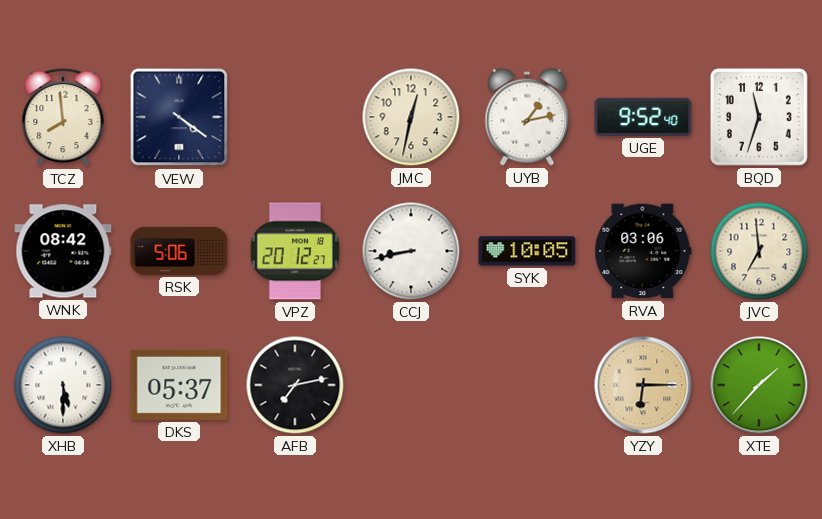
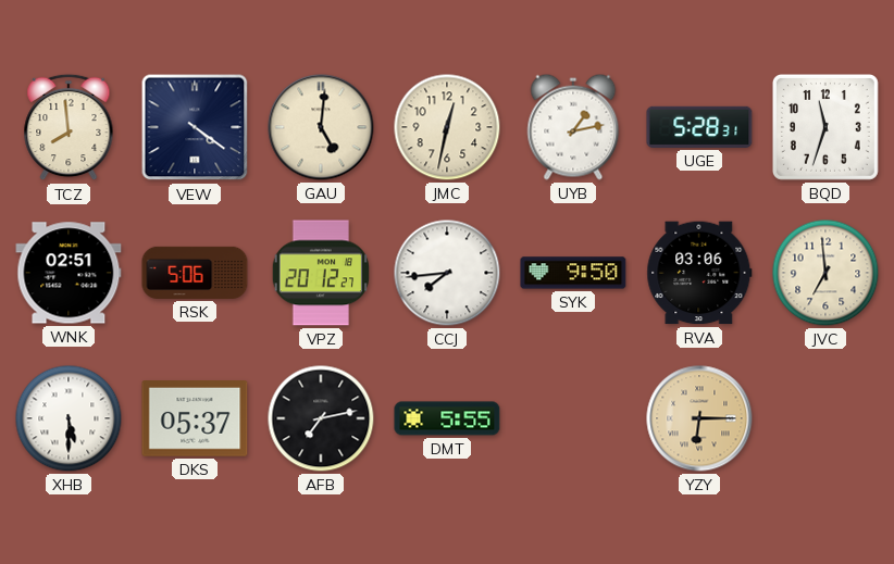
GAU: none -> 5:01
UGE: 9:52 -> 5:28
WNK: 08:42 -> 02:51
CCJ: 8:43 -> 7:44
SYK: 10:05 -> 9:50
DMT: none -> 5:55
XTE: 1:37 -> none
